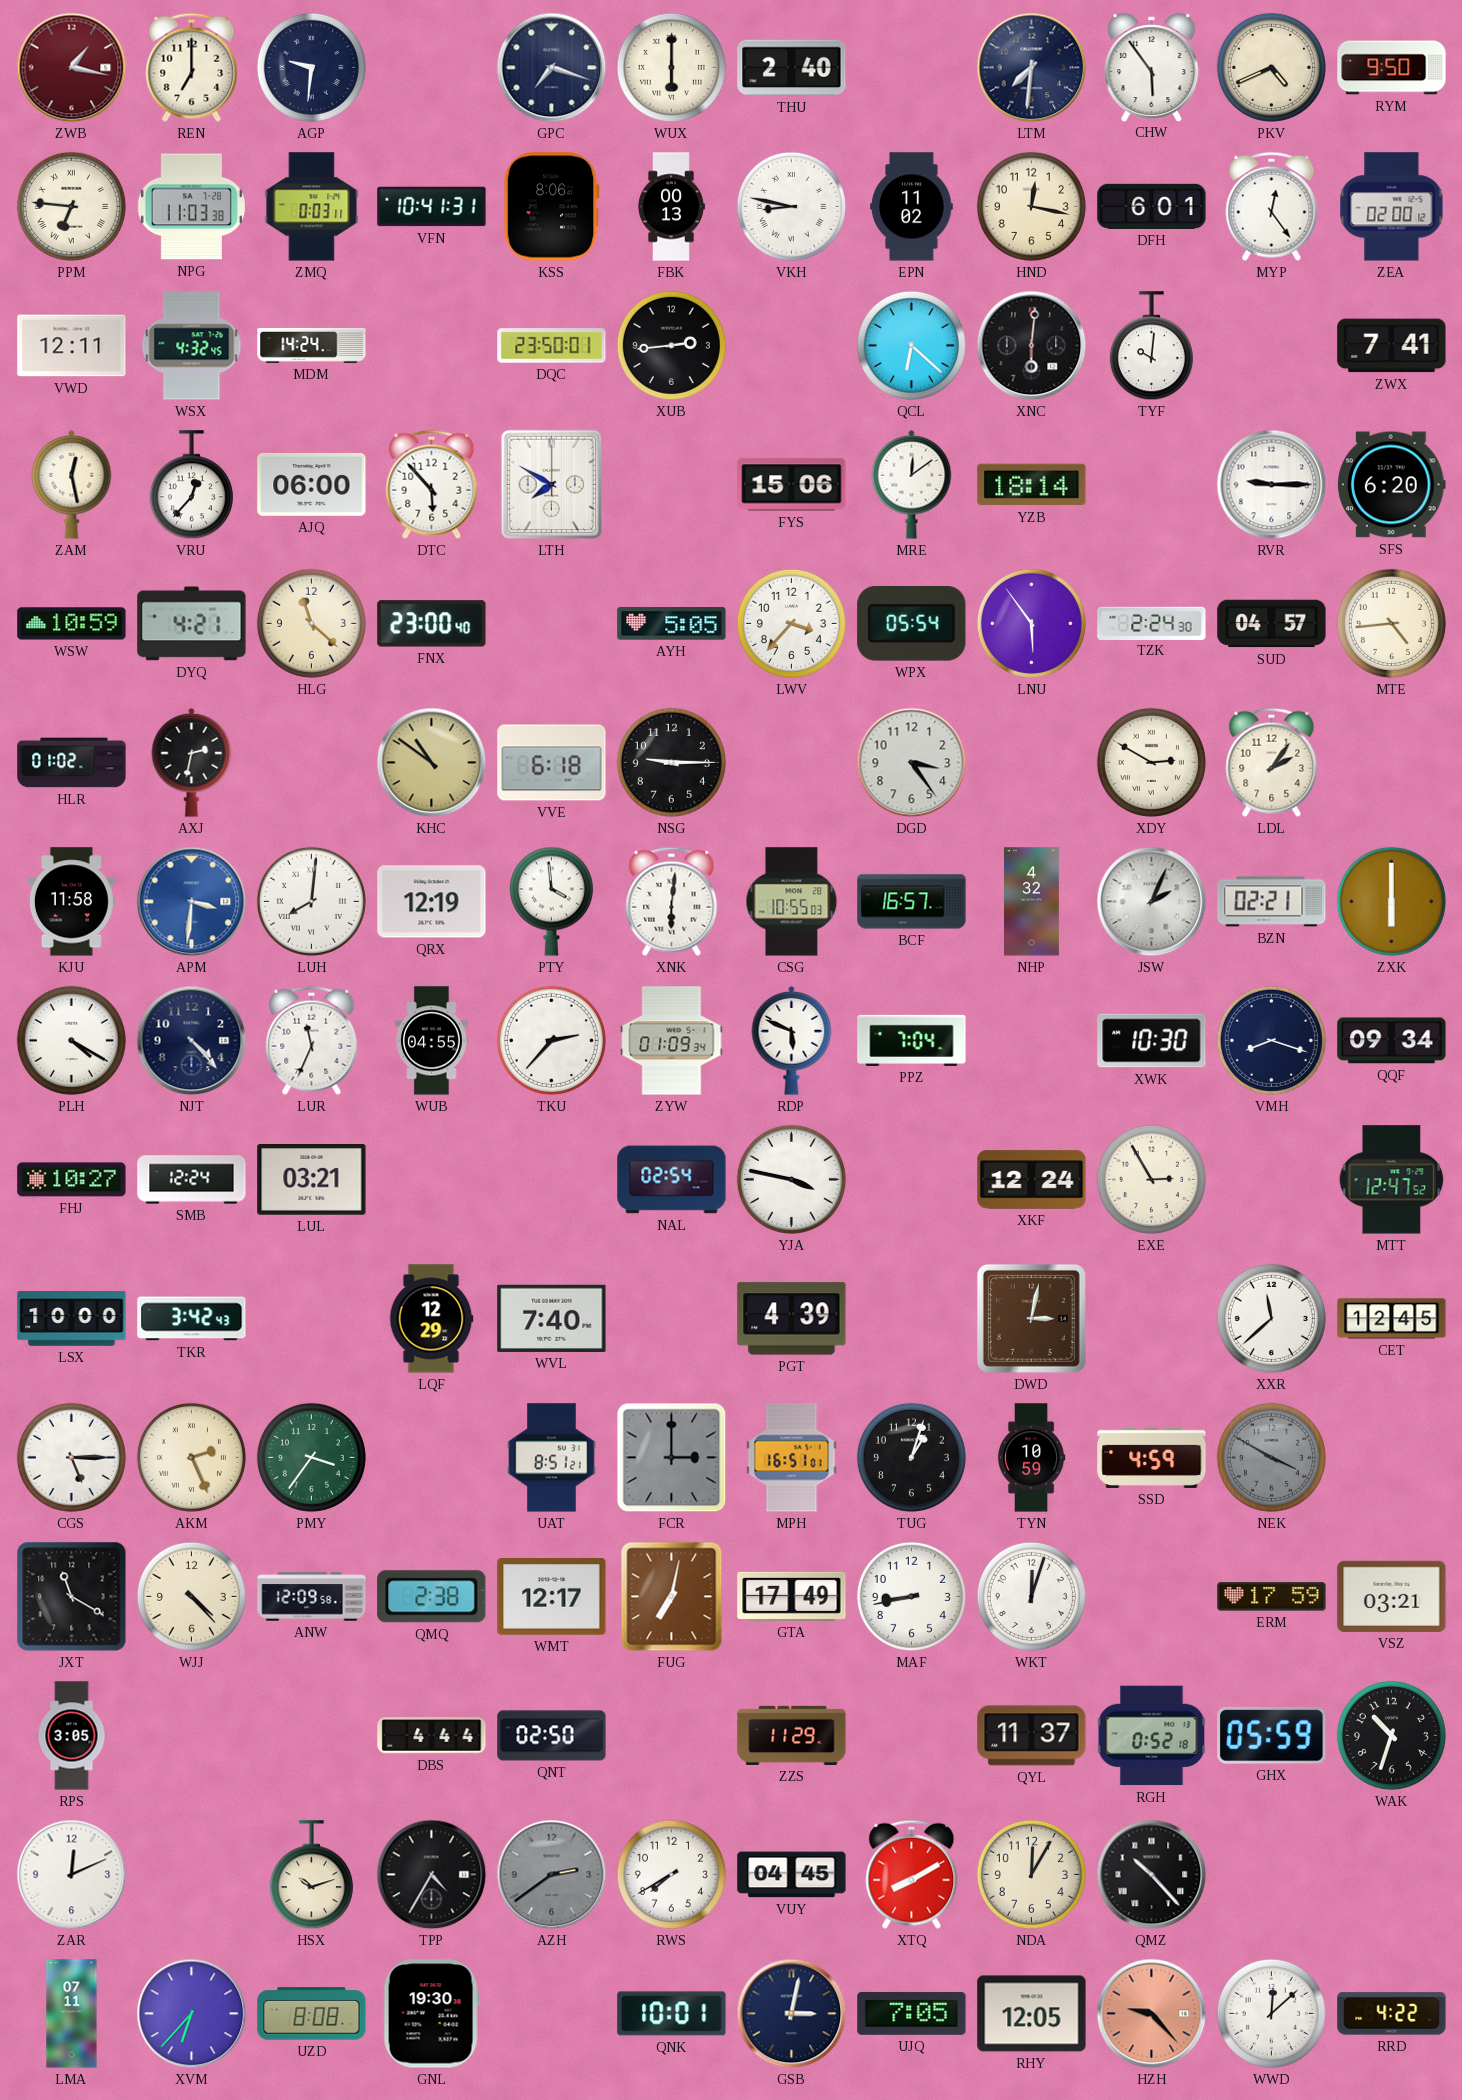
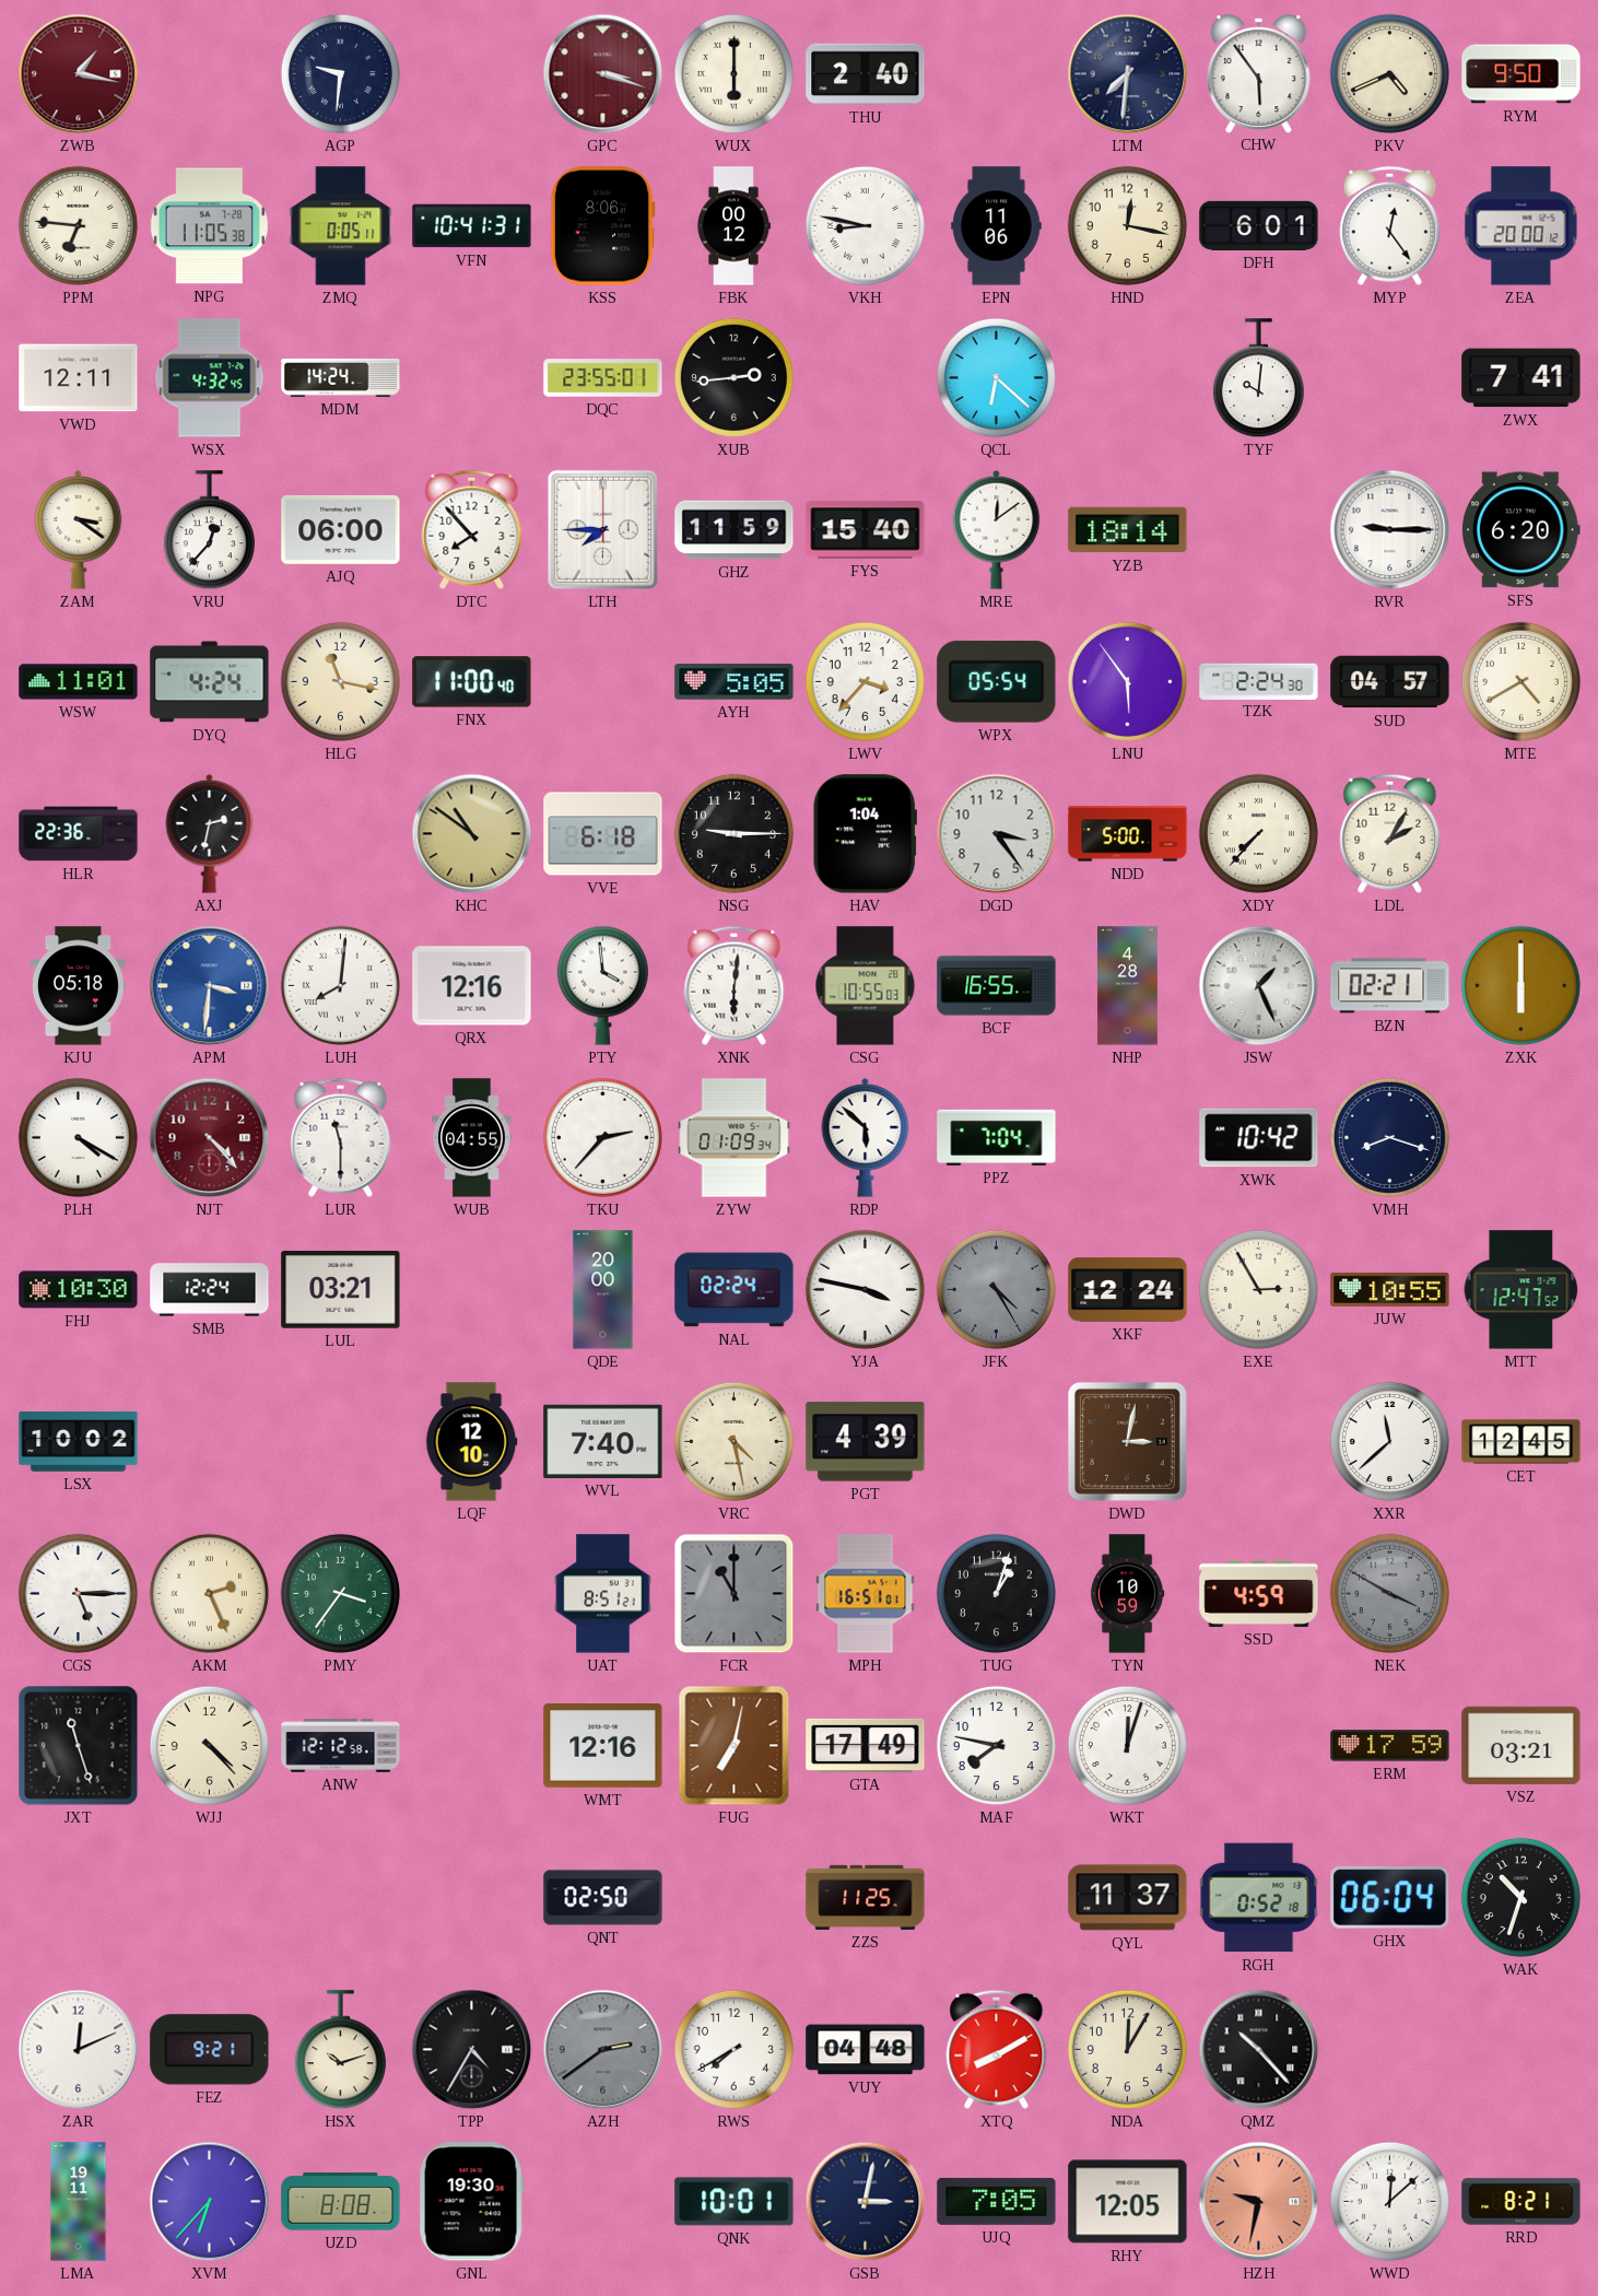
REN: 7:00 -> none
GPC: 7:18 -> 3:18
GPC dial: navy -> burgundy
NPG: 11:03 -> 11:05
ZMQ: 0:03 -> 0:05
FBK: 00:13 -> 00:12
EPN: 11:02 -> 11:06
ZEA: 02:00 -> 20:00
DQC: 23:50 -> 23:55
XNC: 6:01 -> none
ZAM: 12:28 -> 3:21
DTC: 5:53 -> 7:53
LTH: 7:50 -> 7:45
GHZ: none -> 11:59
FYS: 15:06 -> 15:40
WSW: 10:59 -> 11:01
DYQ: 4:21 -> 4:24
HLG: 11:22 -> 11:17
FNX: 23:00 -> 11:00
MTE: 4:44 -> 4:40
HLR: 01:02 -> 22:36
HAV: none -> 1:04
NDD: none -> 5:00
XDY: 2:50 -> 7:37
LDL: 2:06 -> 2:05
KJU: 11:58 -> 05:18
QRX: 12:19 -> 12:16
BCF: 16:57 -> 16:55
NHP: 4:32 -> 4:28
JSW: 2:04 -> 1:26
NJT dial: navy -> burgundy
LUR: 11:34 -> 11:30
RDP: 5:49 -> 5:52
XWK: 10:30 -> 10:42
QQF: 09:34 -> none
FHJ: 10:27 -> 10:30
QDE: none -> 20:00
NAL: 02:54 -> 02:24
JFK: none -> 4:25
JUW: none -> 10:55
LSX: 10:00 -> 10:02
TKR: 3:42 -> none
LQF: 12:29 -> 12:10
VRC: none -> 4:28
FCR: 3:00 -> 11:00
JXT: 11:20 -> 11:27
ANW: 12:09 -> 12:12
QMQ: 2:38 -> none
WMT: 12:17 -> 12:16
MAF: 8:43 -> 7:47
RPS: 3:05 -> none
DBS: 4:44 -> none
ZZS: 11:29 -> 11:25
GHX: 05:59 -> 06:04
FEZ: none -> 9:21
VUY: 04:45 -> 04:48
LMA: 07:11 -> 19:11
HZH: 9:23 -> 9:32
RRD: 4:22 -> 8:21
